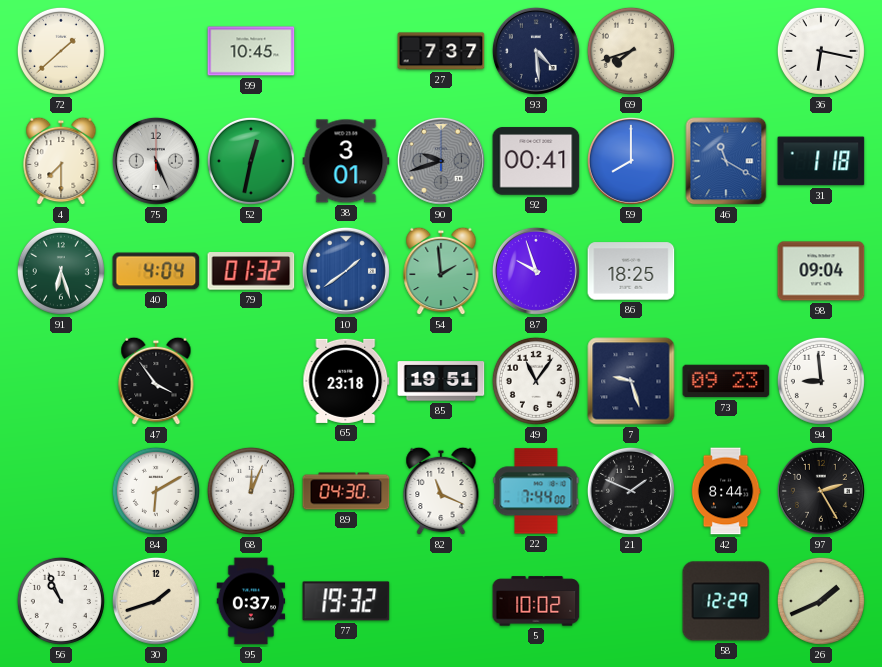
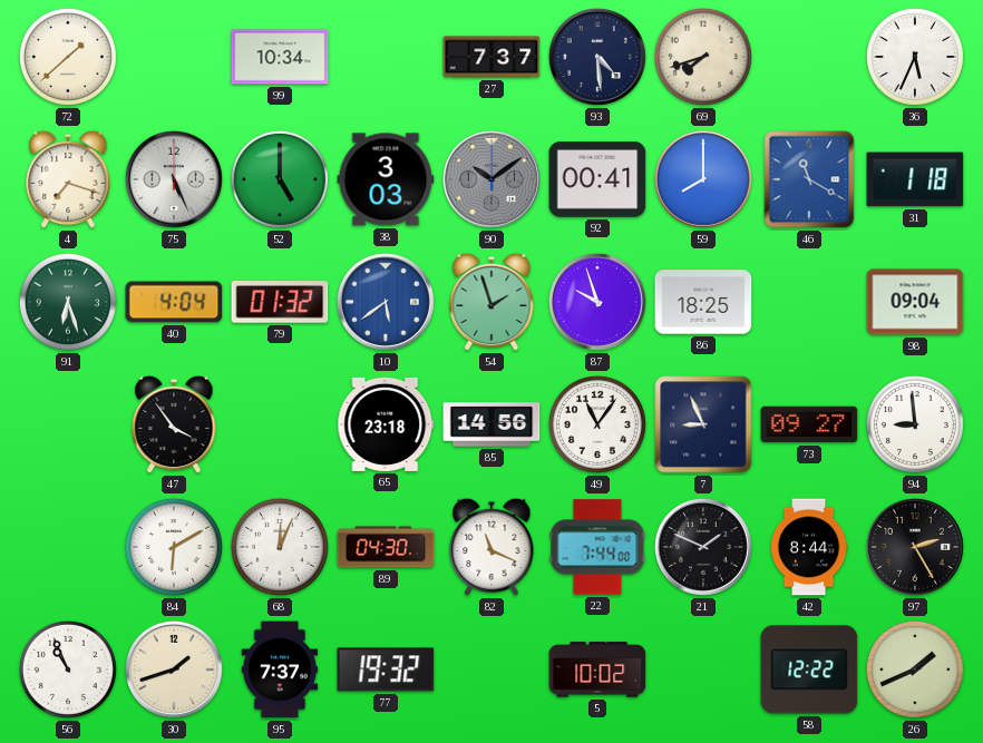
99: 10:45 -> 10:34
36: 6:17 -> 5:34
4: 7:30 -> 7:18
52: 12:32 -> 5:00
38: 3:01 -> 3:03
90: 9:42 -> 10:09
10: 1:39 -> 5:39
54: 1:59 -> 1:57
85: 19:51 -> 14:56
7: 9:27 -> 8:56
73: 09:23 -> 09:27
95: 0:37 -> 7:37
58: 12:29 -> 12:22
